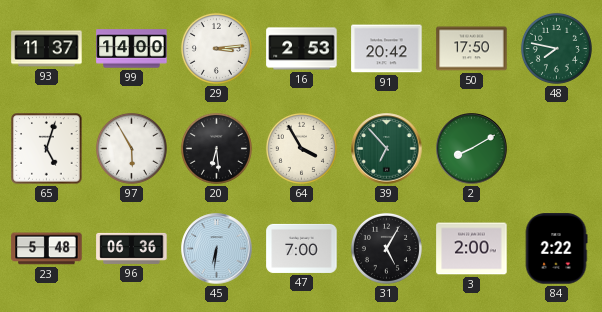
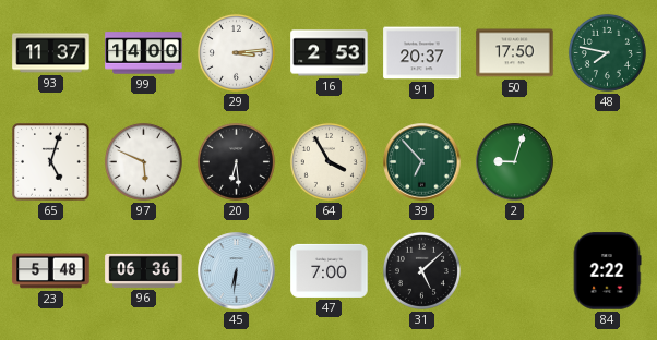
91: 20:42 -> 20:37
97: 5:55 -> 5:49
2: 8:10 -> 9:03
31: 5:05 -> 5:08
3: 2:00 -> none
